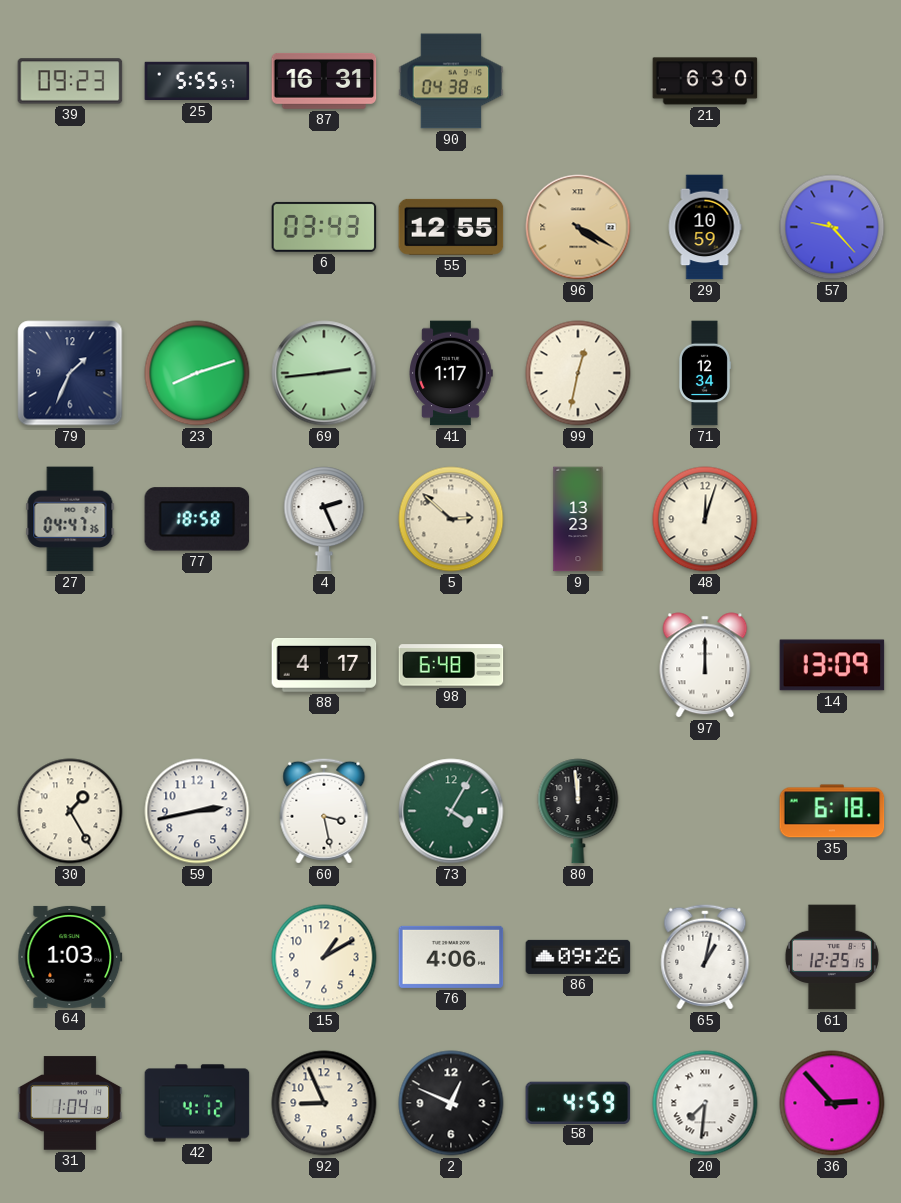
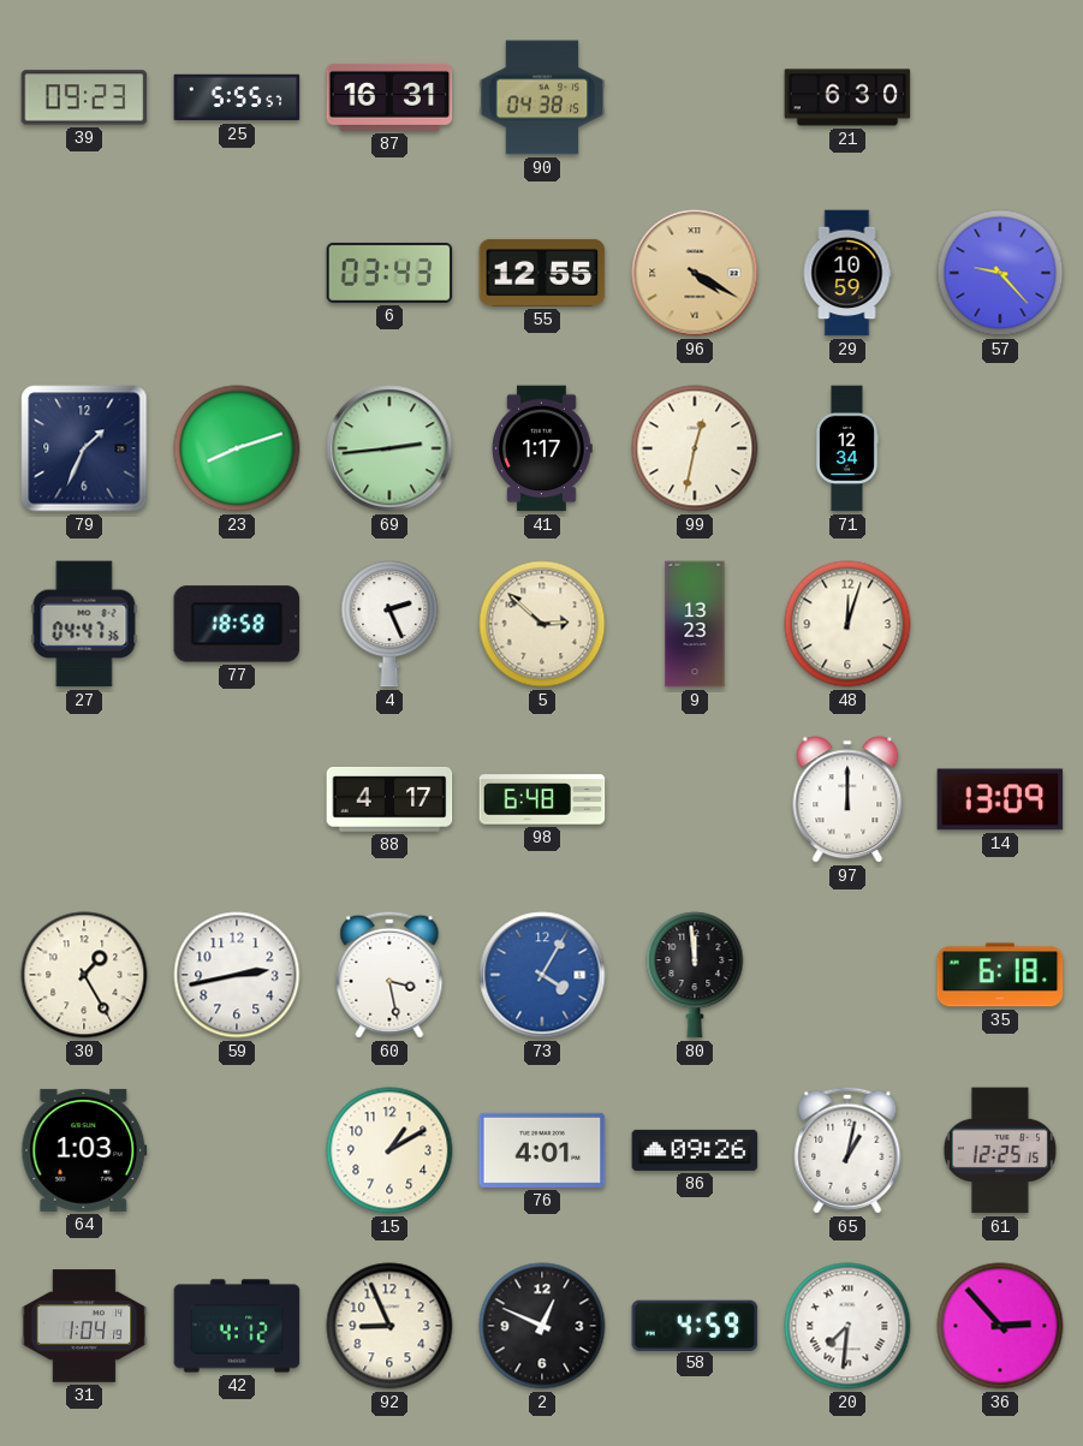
73 dial: green -> blue
76: 4:06 -> 4:01
